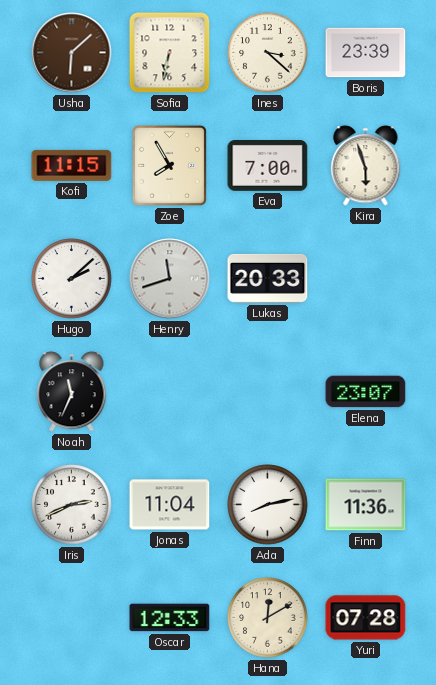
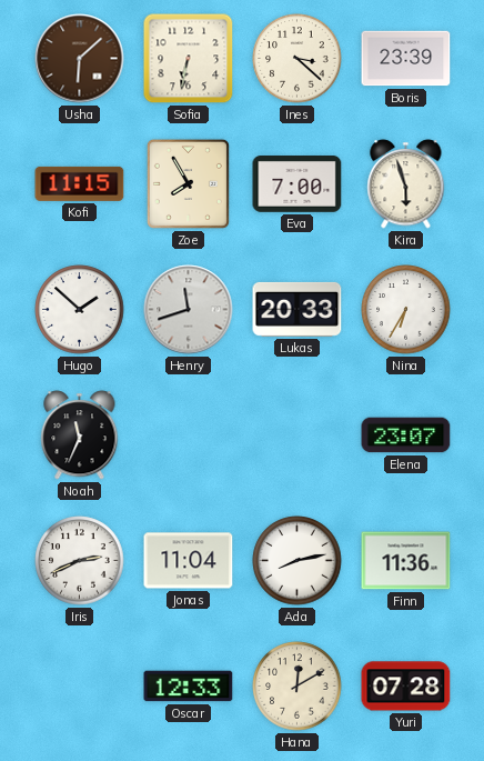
Hugo: 2:08 -> 1:52
Nina: none -> 6:35
